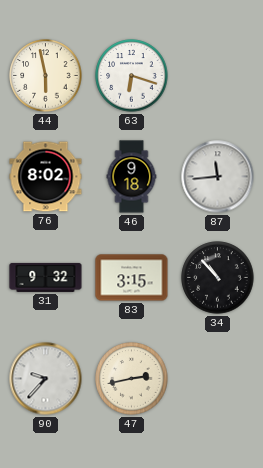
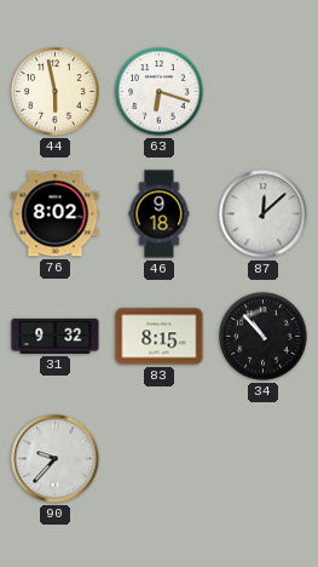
87: 11:44 -> 12:08
83: 3:15 -> 8:15
47: 2:43 -> none
